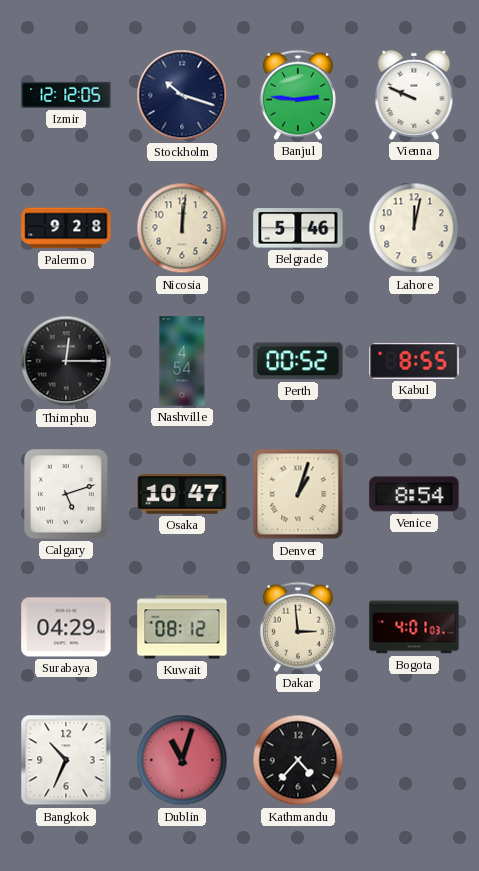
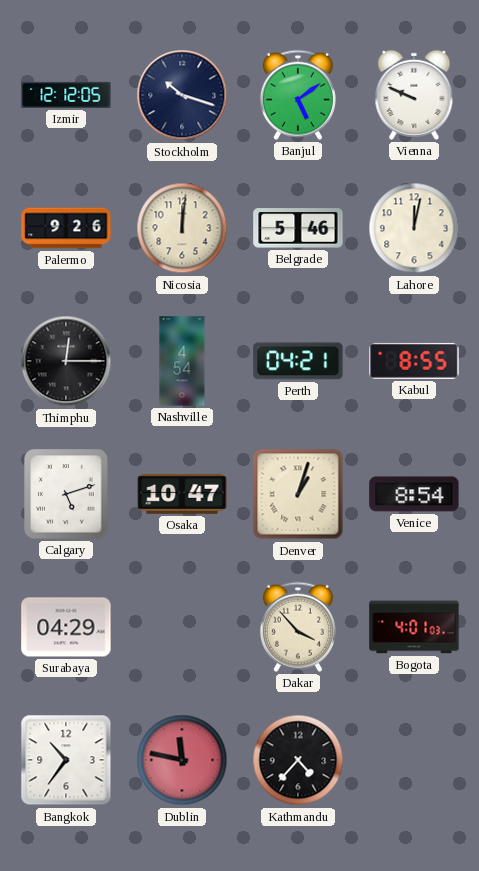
Banjul: 2:46 -> 5:09
Palermo: 9:28 -> 9:26
Perth: 00:52 -> 04:21
Kuwait: 08:12 -> none
Dakar: 2:59 -> 3:53
Bangkok: 10:34 -> 10:36
Dublin: 11:03 -> 11:47
